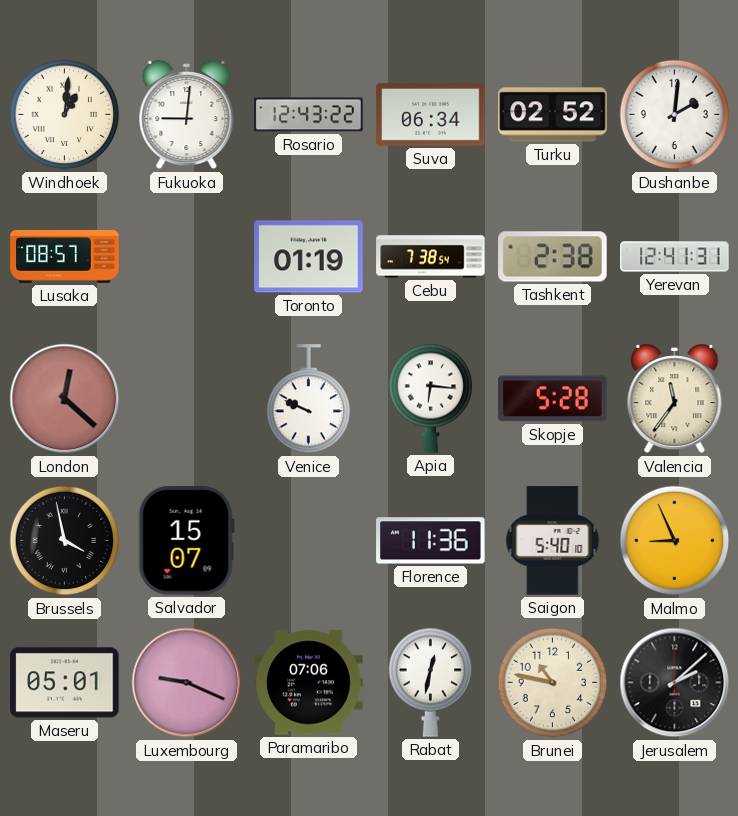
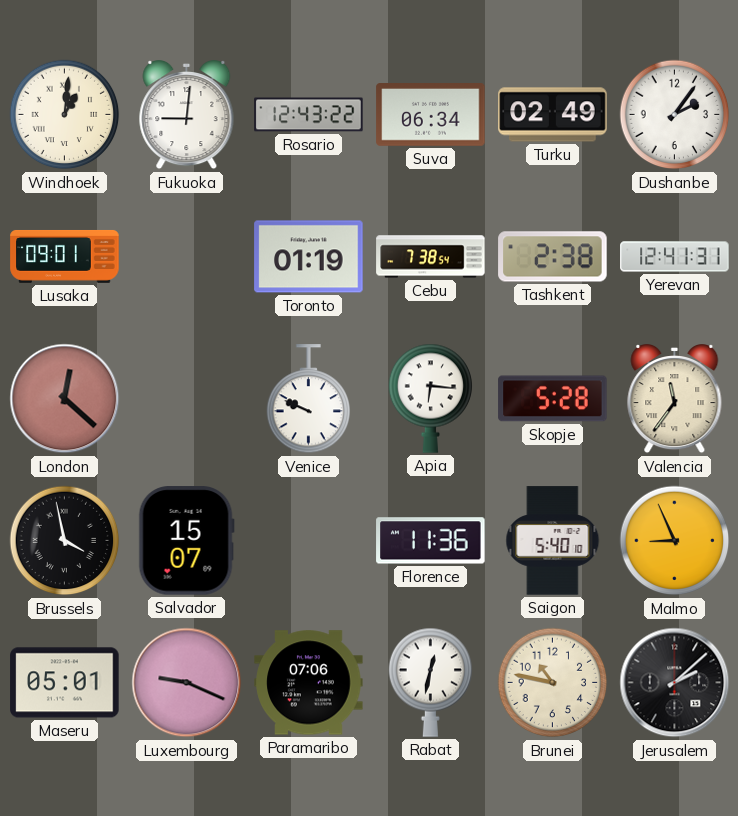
Turku: 02:52 -> 02:49
Dushanbe: 2:01 -> 2:06
Lusaka: 08:57 -> 09:01
